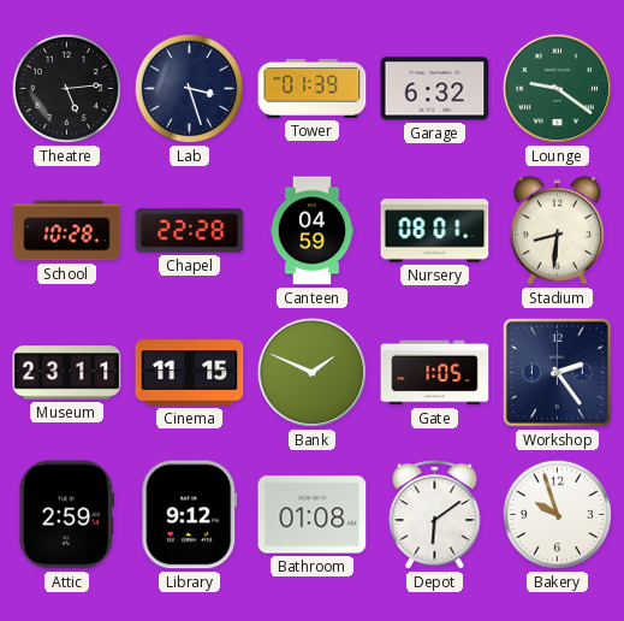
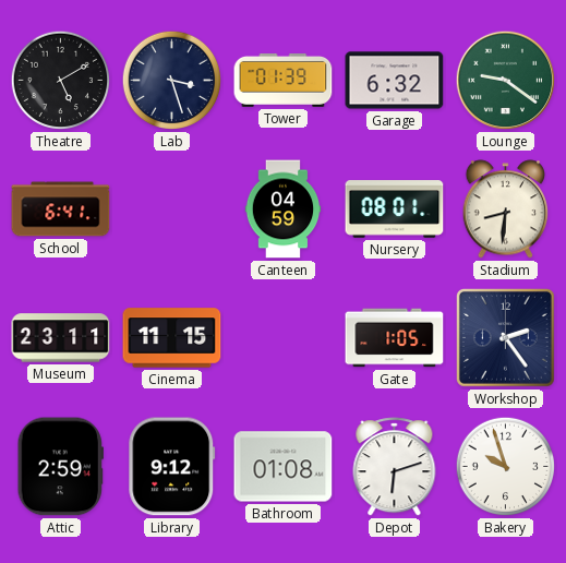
Theatre: 5:14 -> 5:10
School: 10:28 -> 6:41
Chapel: 22:28 -> none
Bank: 1:49 -> none
Depot: 6:09 -> 6:12
